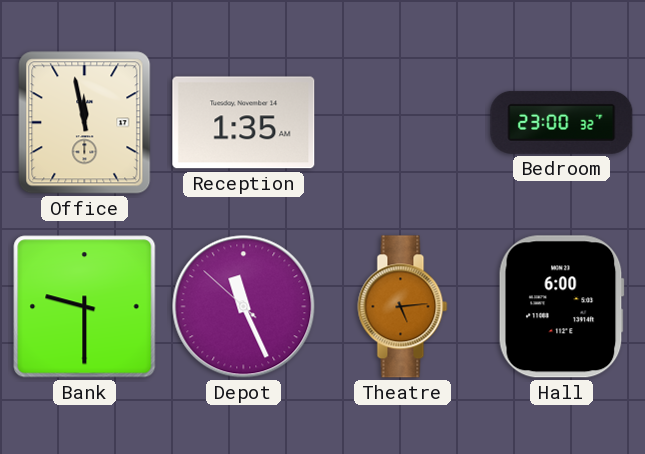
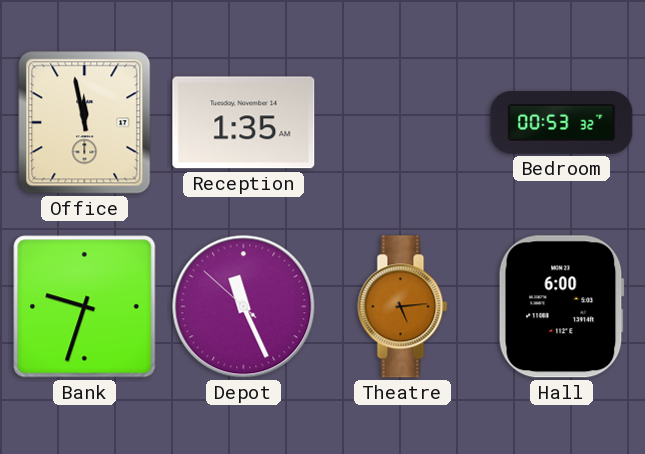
Bedroom: 23:00 -> 00:53
Bank: 9:30 -> 9:33
